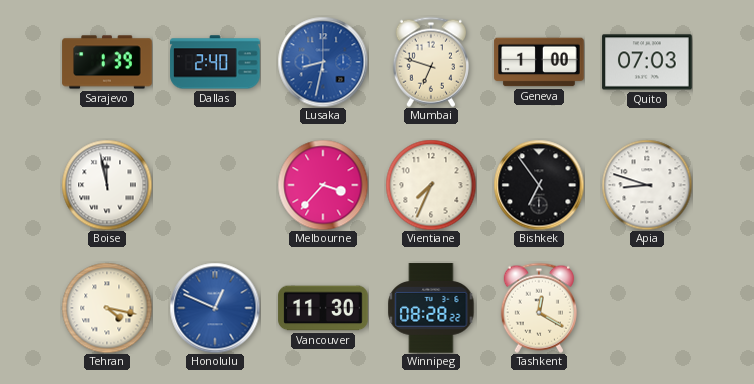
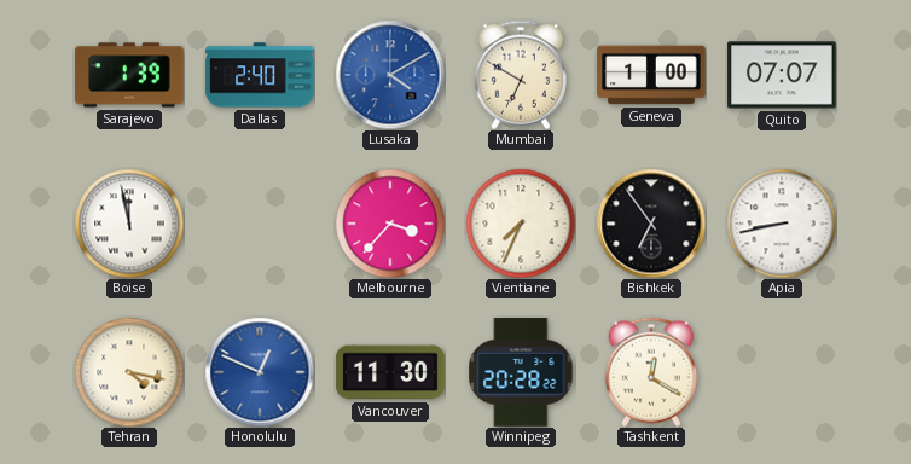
Lusaka: 8:32 -> 4:10
Mumbai: 6:48 -> 6:50
Quito: 07:03 -> 07:07
Apia: 8:48 -> 8:43
Winnipeg: 08:28 -> 20:28
